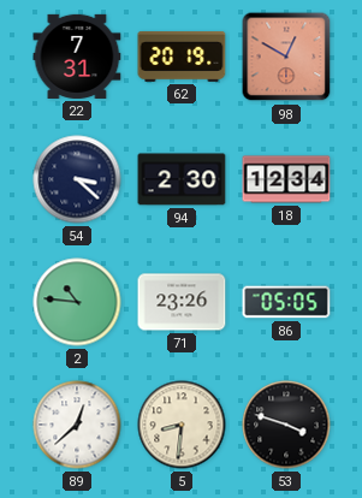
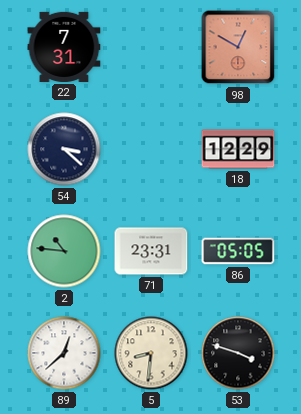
62: 20:19 -> none
94: 2:30 -> none
18: 12:34 -> 12:29
71: 23:26 -> 23:31
